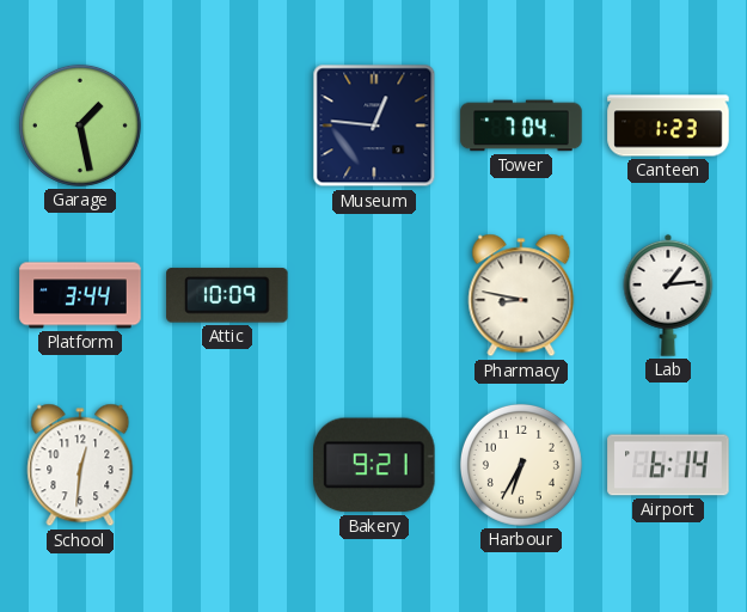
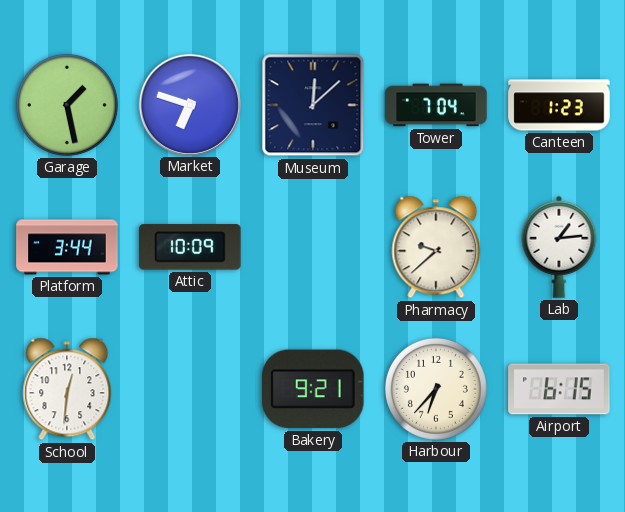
Market: none -> 6:48
Museum: 12:46 -> 12:08
Pharmacy: 8:47 -> 9:38
Harbour: 6:35 -> 6:37
Airport: 6:14 -> 6:15
